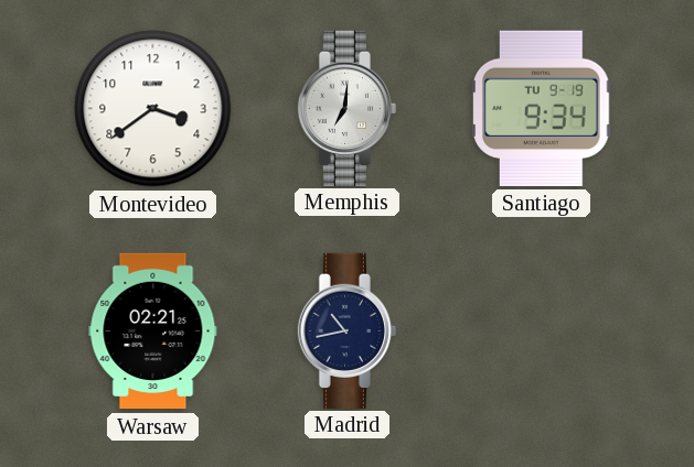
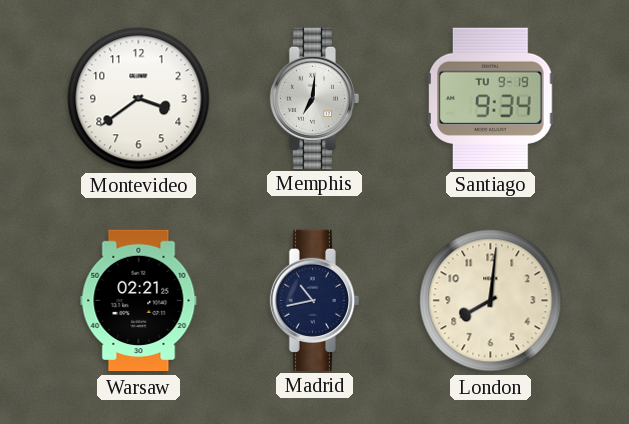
London: none -> 8:01
